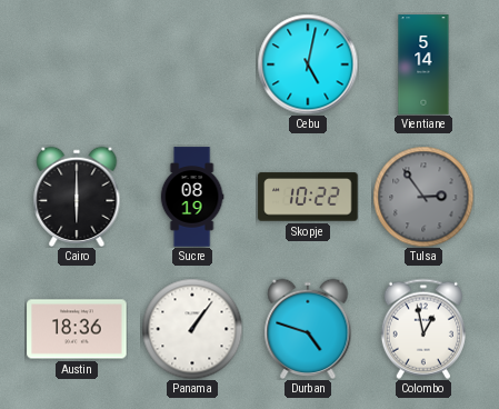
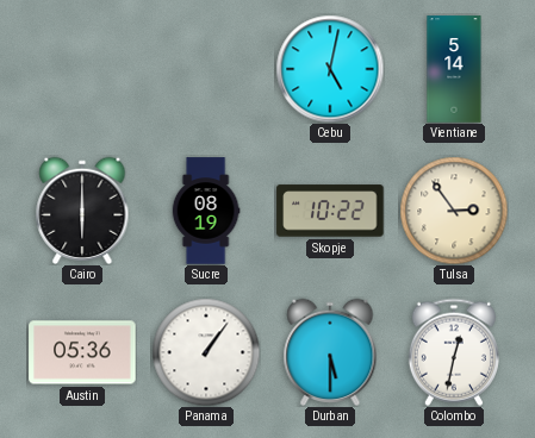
Tulsa dial: grey -> cream
Austin: 18:36 -> 05:36
Durban: 4:48 -> 5:30
Colombo: 12:58 -> 12:32
